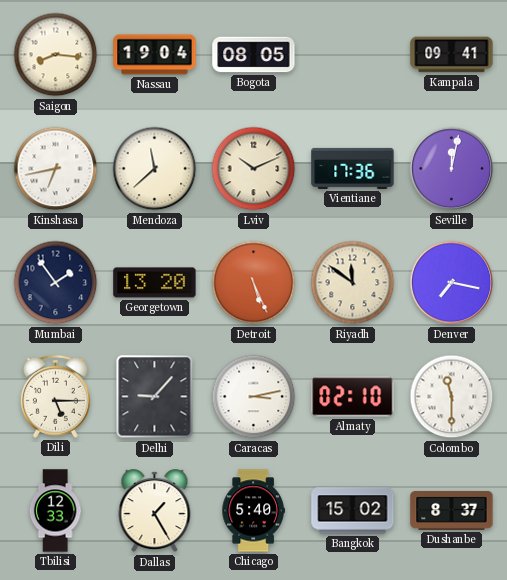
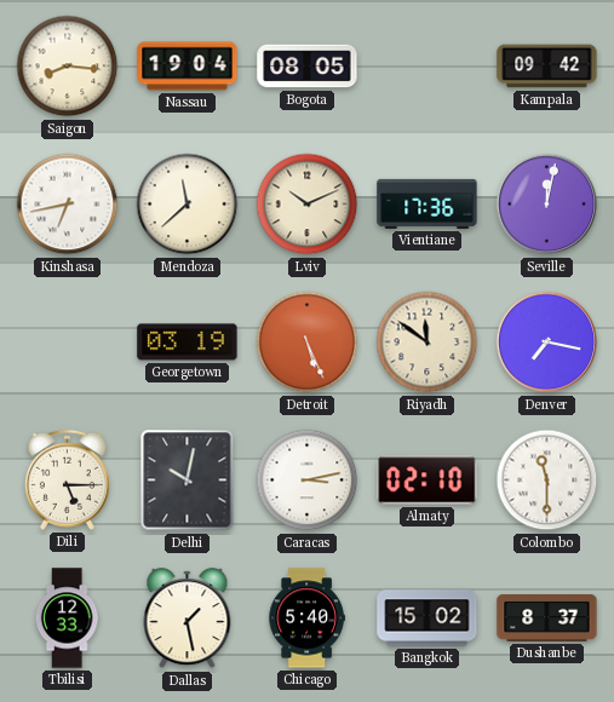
Kampala: 09:41 -> 09:42
Mumbai: 1:54 -> none
Georgetown: 13:20 -> 03:19
Delhi: 9:07 -> 10:02
Dallas: 1:25 -> 1:28
